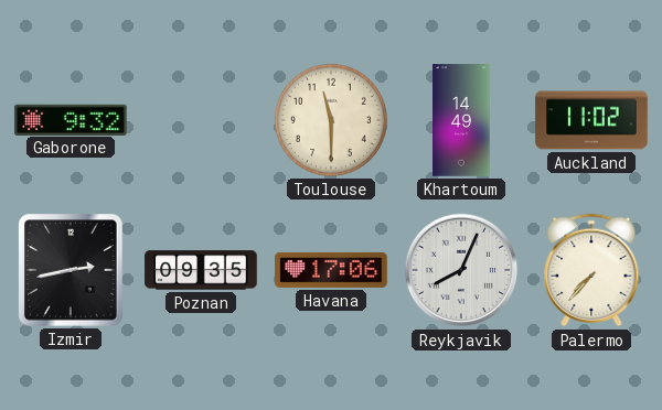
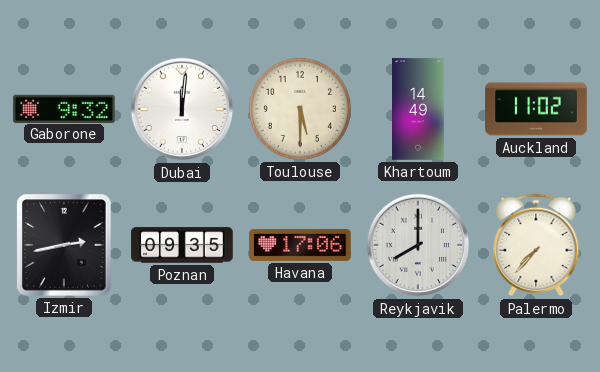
Dubai: none -> 12:01
Toulouse: 11:30 -> 5:30
Reykjavik: 8:04 -> 8:00
